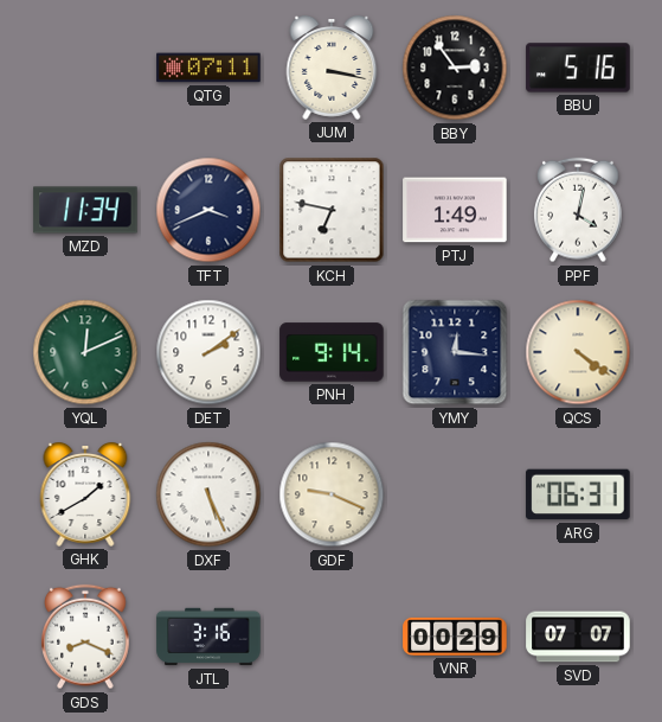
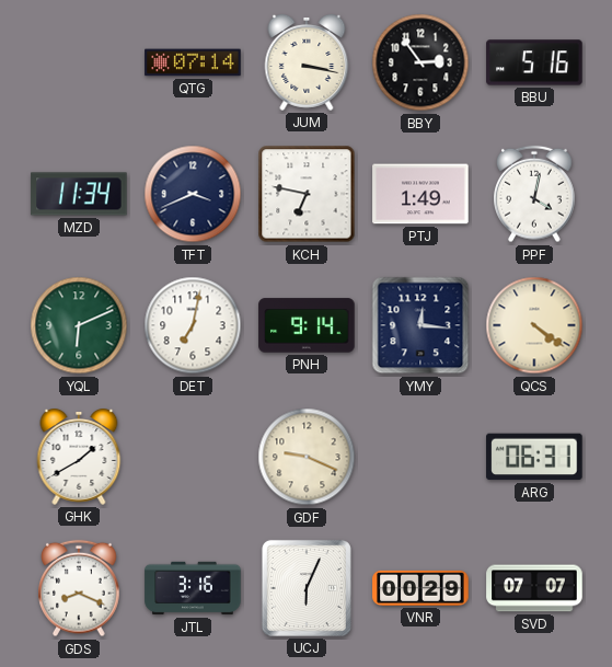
QTG: 07:11 -> 07:14
YQL: 12:11 -> 6:11
DET: 2:09 -> 7:02
DXF: 5:26 -> none
UCJ: none -> 6:04
